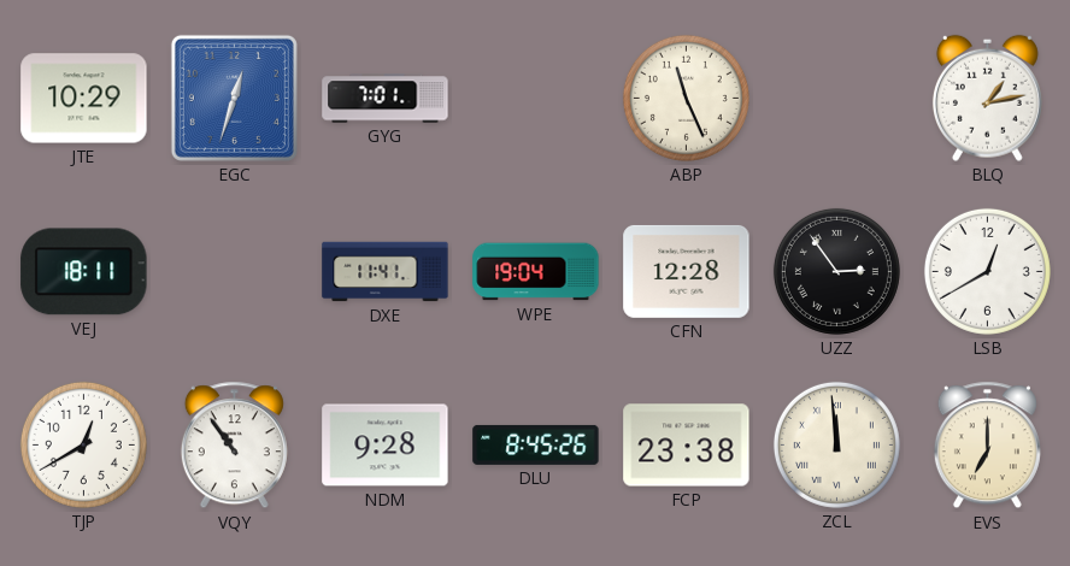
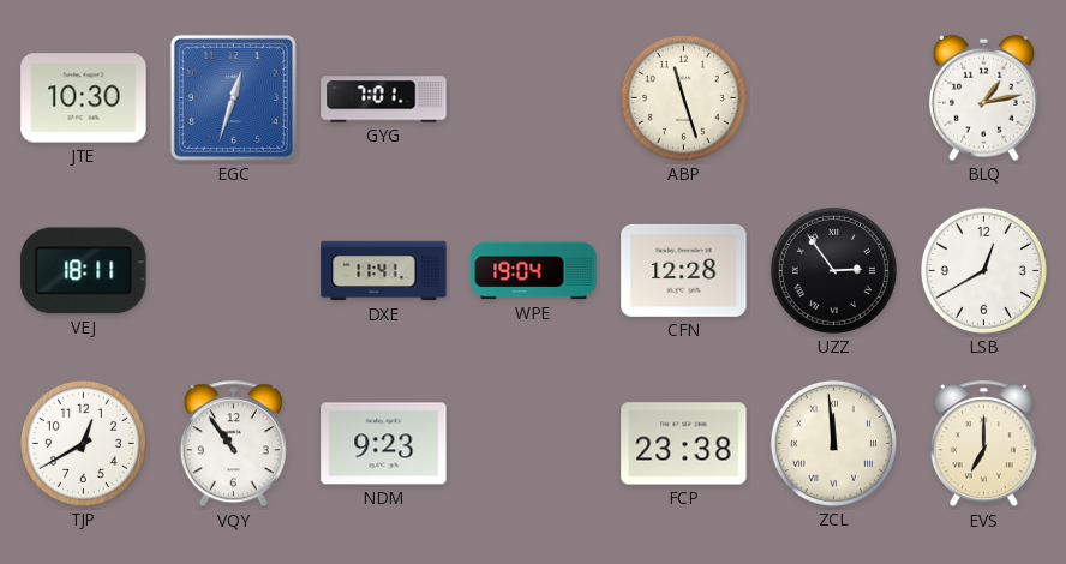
JTE: 10:29 -> 10:30
ABP: 11:26 -> 11:27
NDM: 9:28 -> 9:23
DLU: 8:45 -> none
